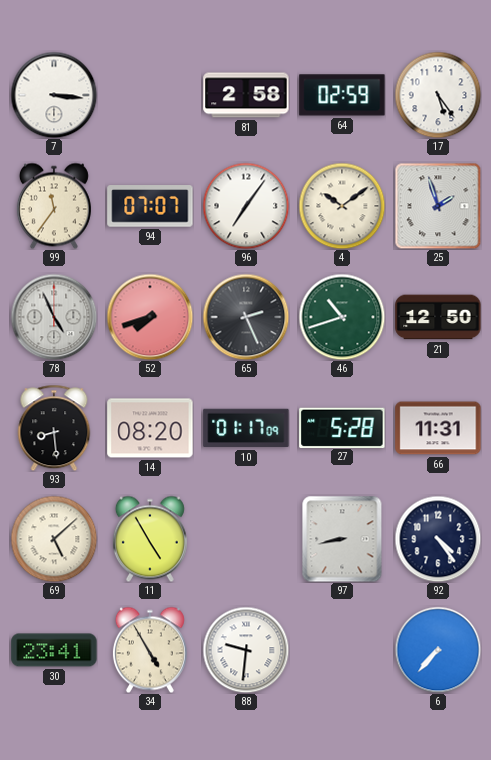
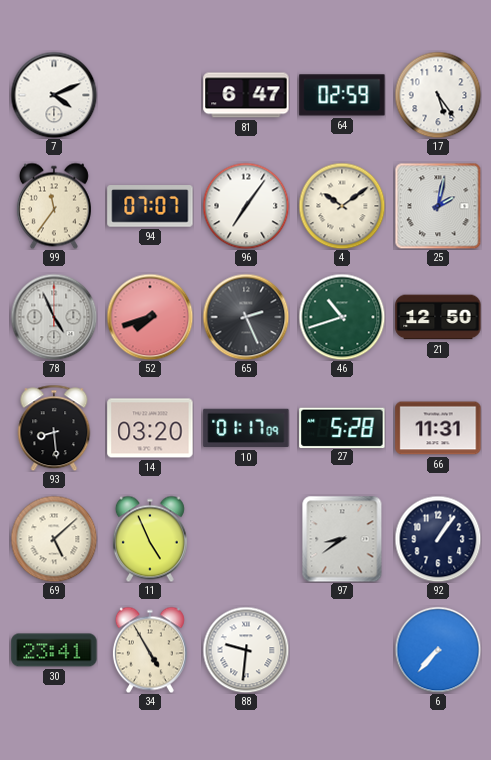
7: 3:16 -> 4:11
81: 2:58 -> 6:47
25: 1:57 -> 2:02
14: 08:20 -> 03:20
11: 4:55 -> 4:56
97: 8:43 -> 8:39
92: 4:24 -> 1:06
